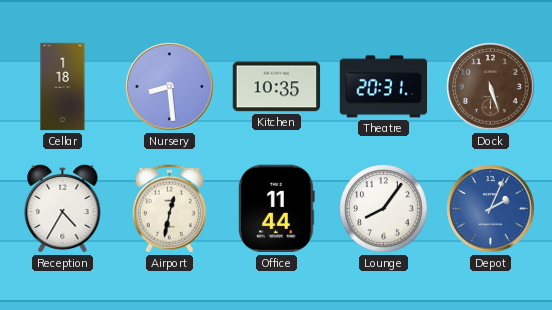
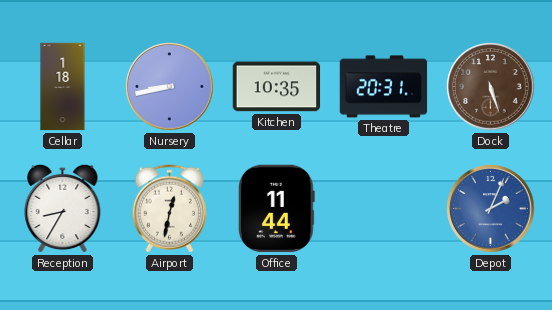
Nursery: 8:29 -> 8:43
Reception: 4:35 -> 8:35
Lounge: 8:06 -> none
